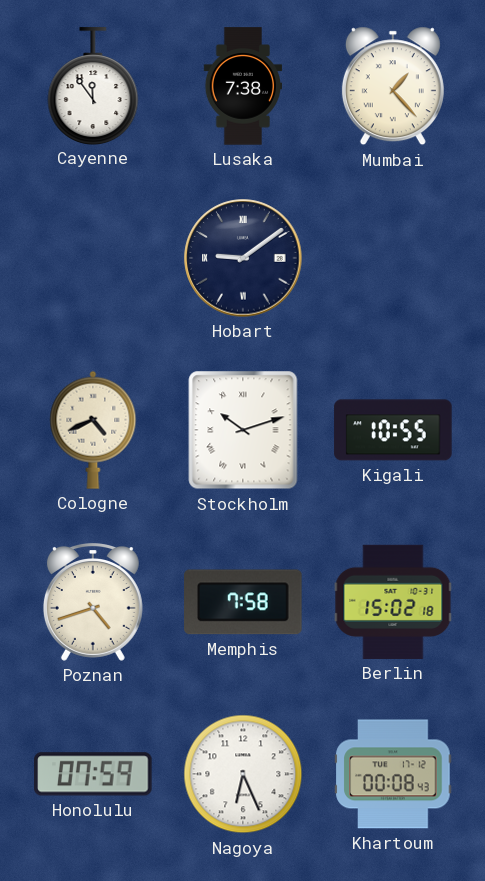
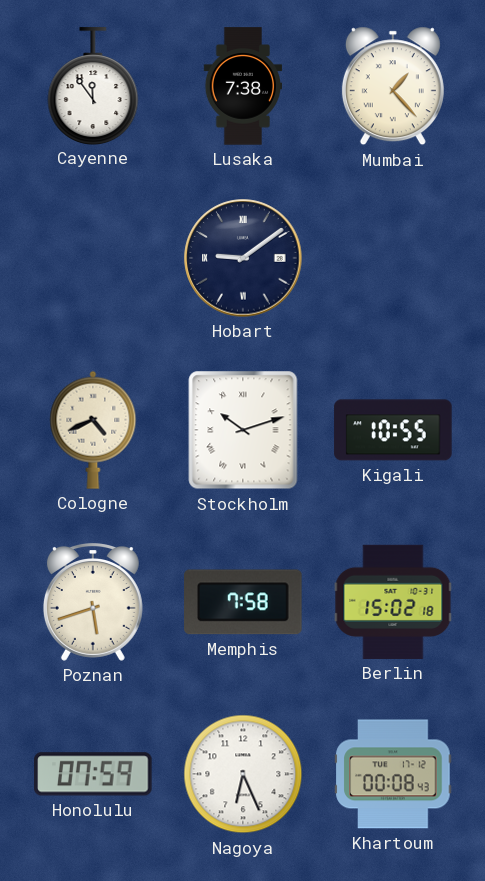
Poznan: 4:42 -> 5:42
